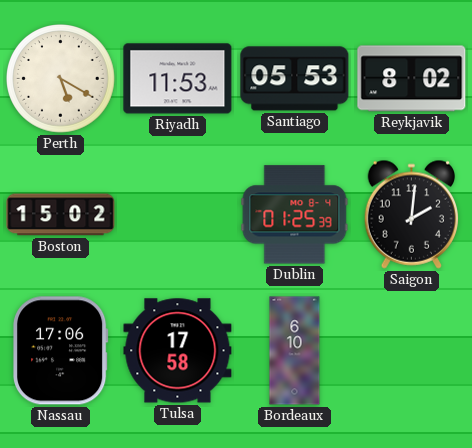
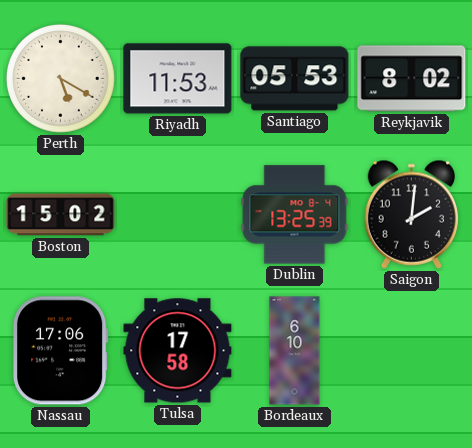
Dublin: 01:25 -> 13:25
